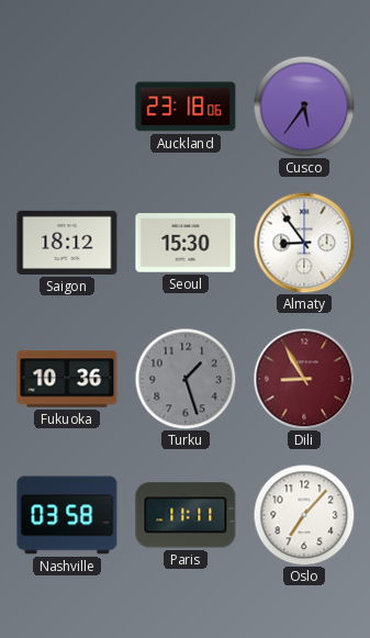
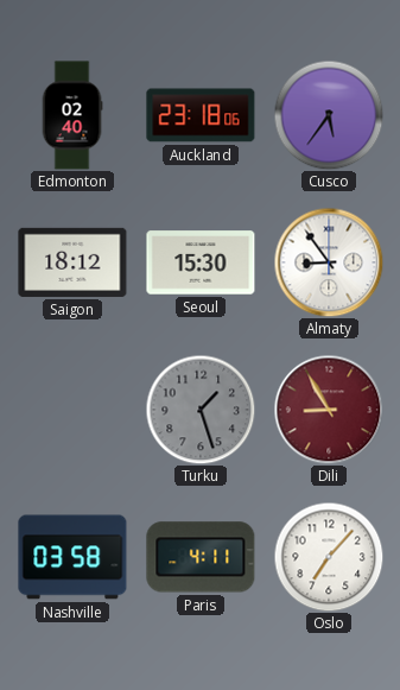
Edmonton: none -> 02:40
Fukuoka: 10:36 -> none
Paris: 11:11 -> 4:11
